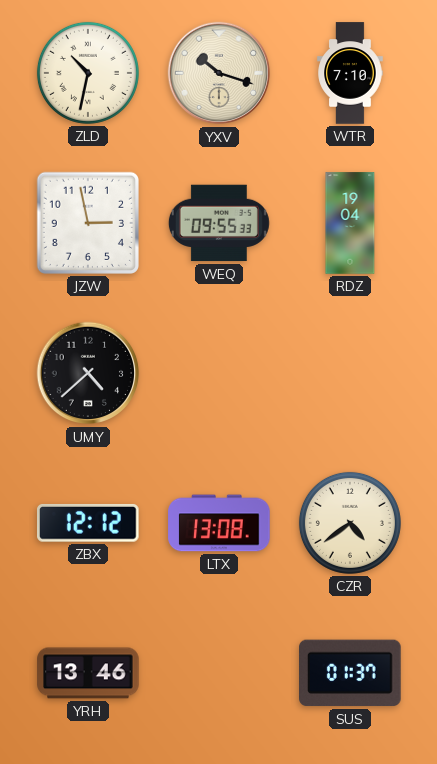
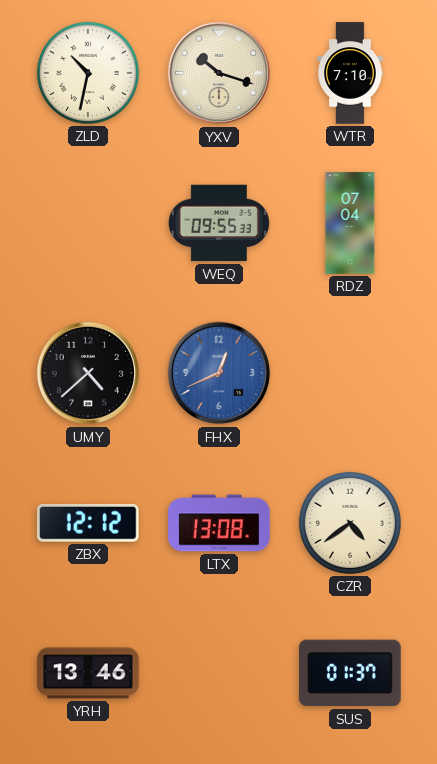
JZW: 2:58 -> none
RDZ: 19:04 -> 07:04
FHX: none -> 12:41
